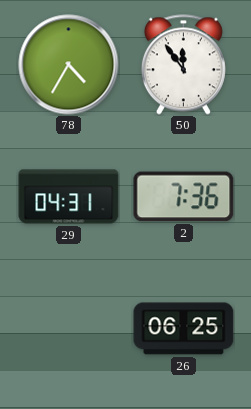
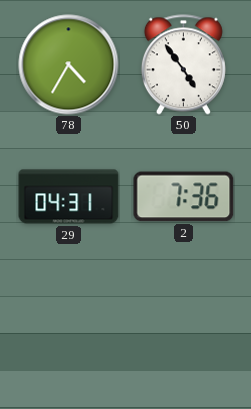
50: 11:54 -> 4:54
26: 06:25 -> none
